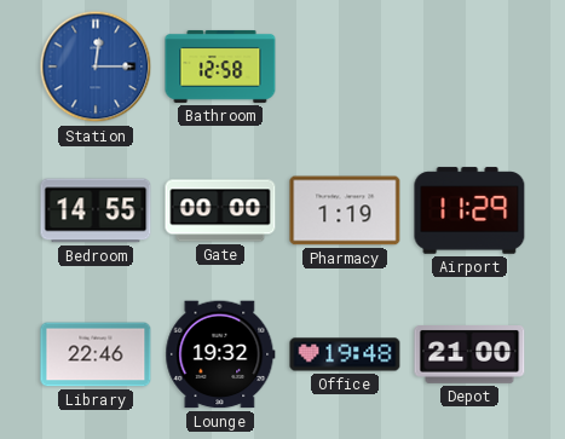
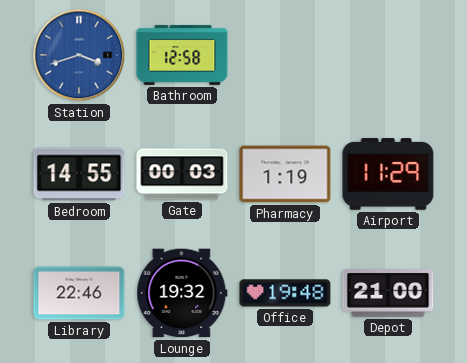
Station: 12:15 -> 3:42
Gate: 00:00 -> 00:03
